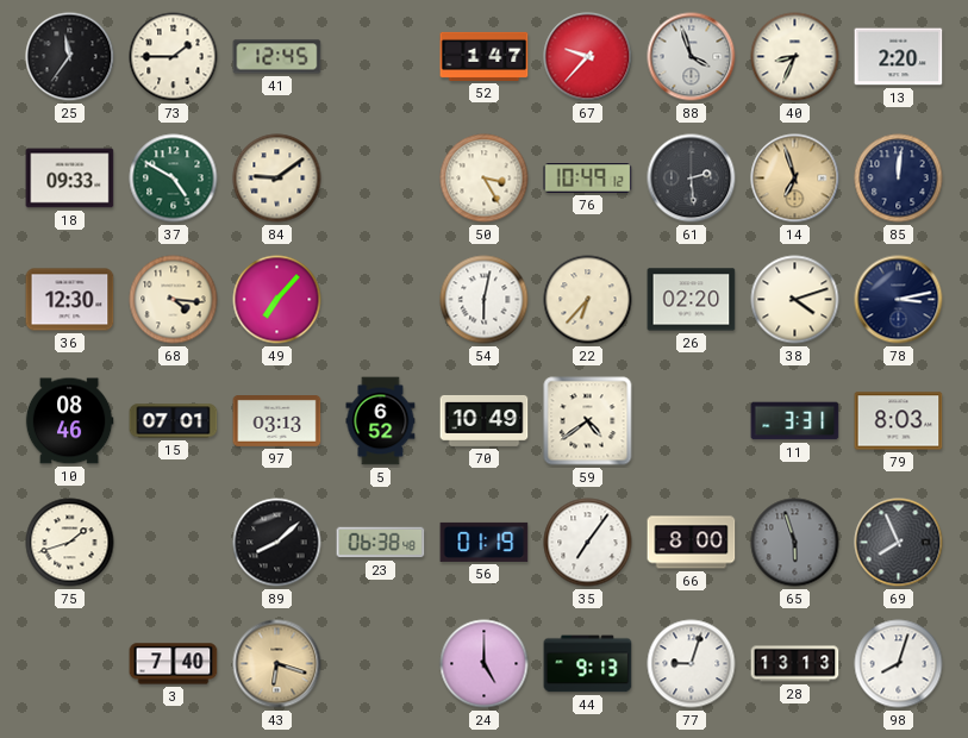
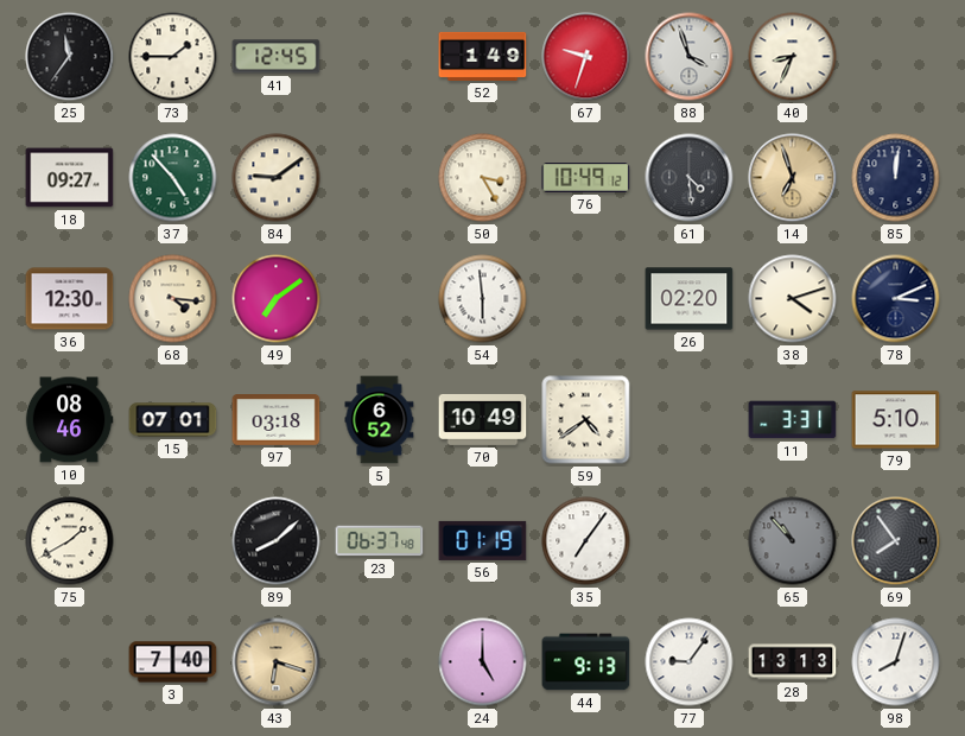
52: 1:47 -> 1:49
67: 9:37 -> 9:33
13: 2:20 -> none
18: 09:33 -> 09:27
37: 4:50 -> 4:53
61: 2:29 -> 4:29
49: 7:07 -> 7:09
54: 6:02 -> 5:59
22: 6:37 -> none
78: 3:13 -> 3:11
97: 03:13 -> 03:18
79: 8:03 -> 5:10
75: 1:42 -> 1:40
23: 06:38 -> 06:37
66: 8:00 -> none
65: 5:57 -> 10:53
69: 7:56 -> 7:54
77: 9:03 -> 9:06
